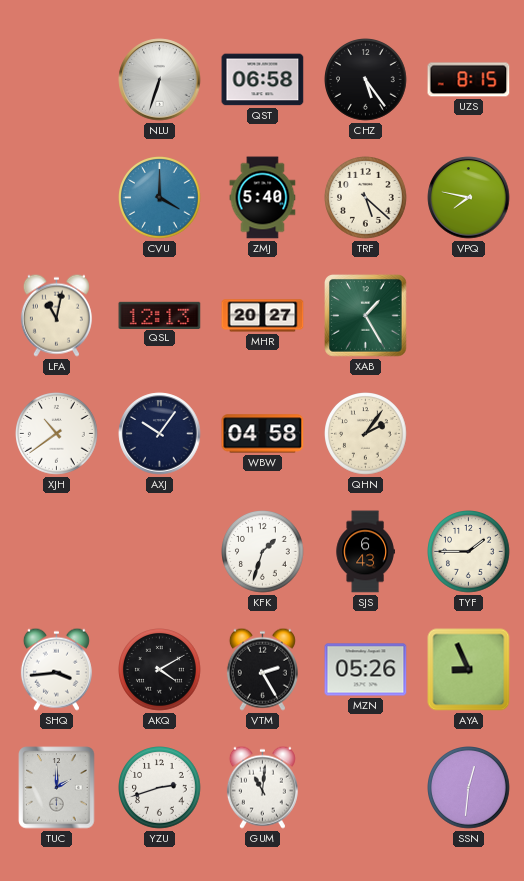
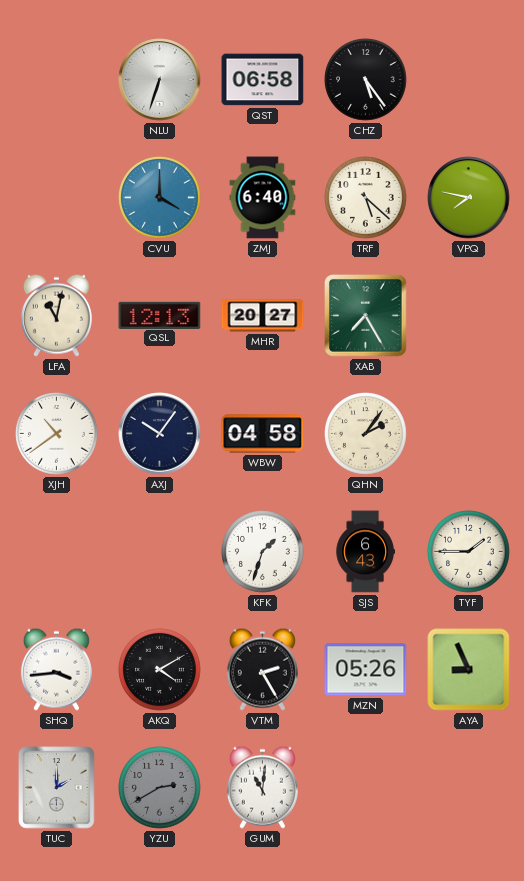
UZS: 8:15 -> none
ZMJ: 5:40 -> 6:40
XAB: 1:25 -> 7:25
YZU: 2:42 -> 2:40
YZU dial: white -> grey
SSN: 12:31 -> none
